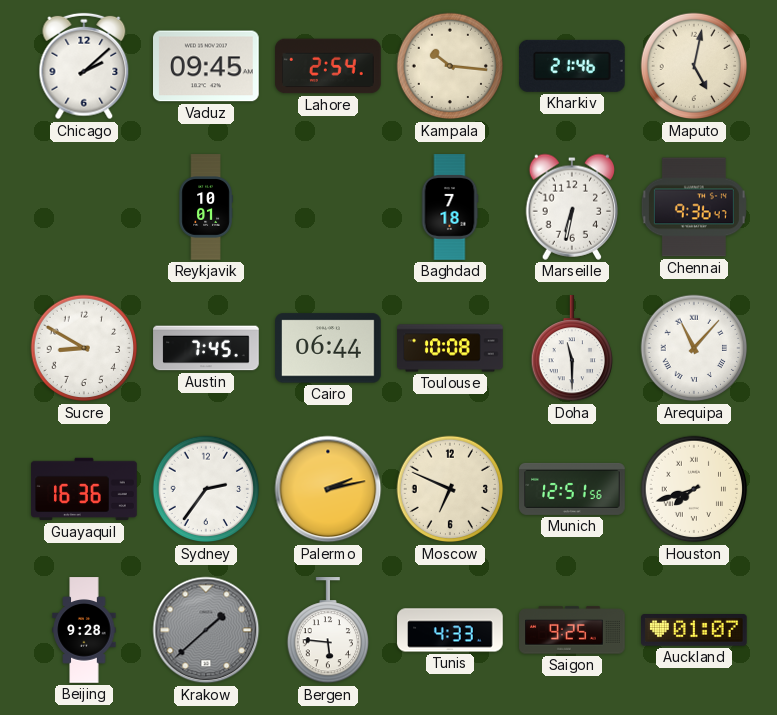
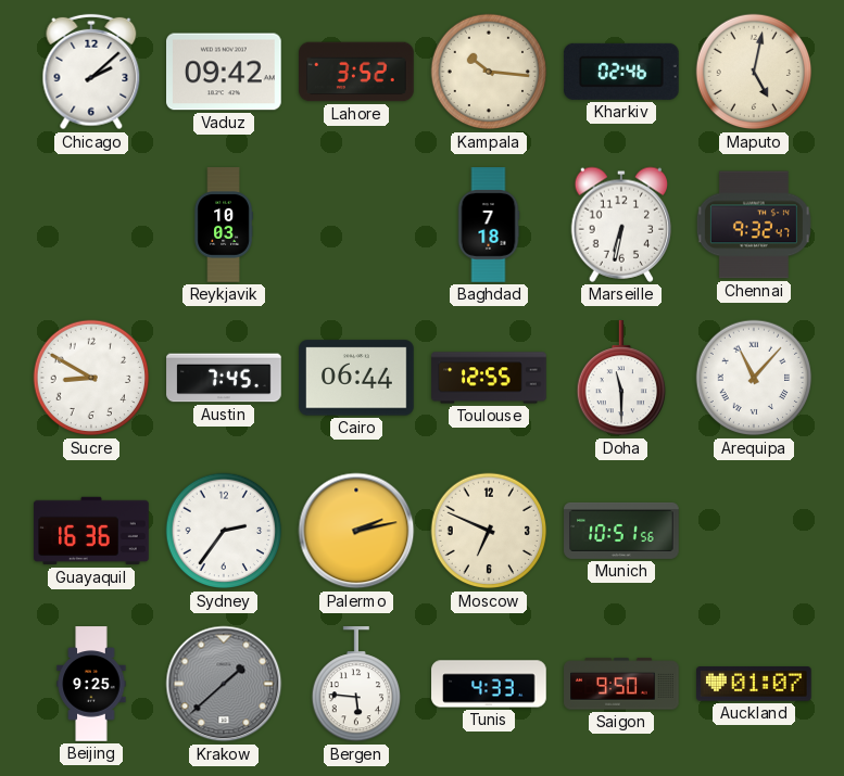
Vaduz: 09:45 -> 09:42
Lahore: 2:54 -> 3:52
Kharkiv: 21:46 -> 02:46
Reykjavik: 10:01 -> 10:03
Chennai: 9:36 -> 9:32
Toulouse: 10:08 -> 12:55
Munich: 12:51 -> 10:51
Houston: 7:42 -> none
Beijing: 9:28 -> 9:25
Saigon: 9:25 -> 9:50
